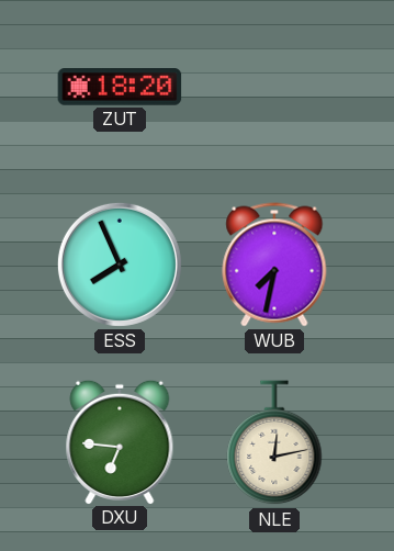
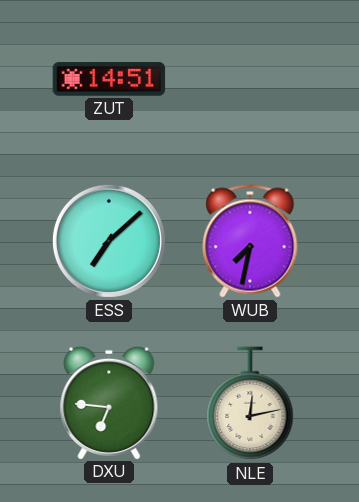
ZUT: 18:20 -> 14:51
ESS: 7:56 -> 7:08
